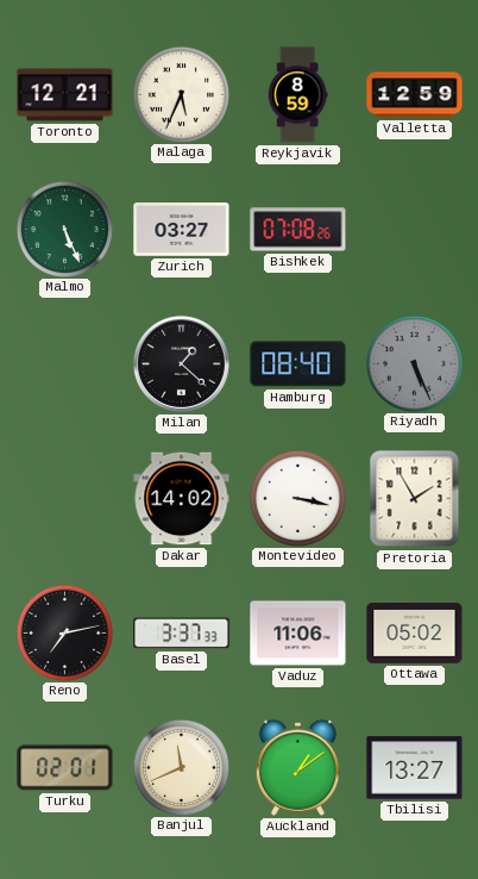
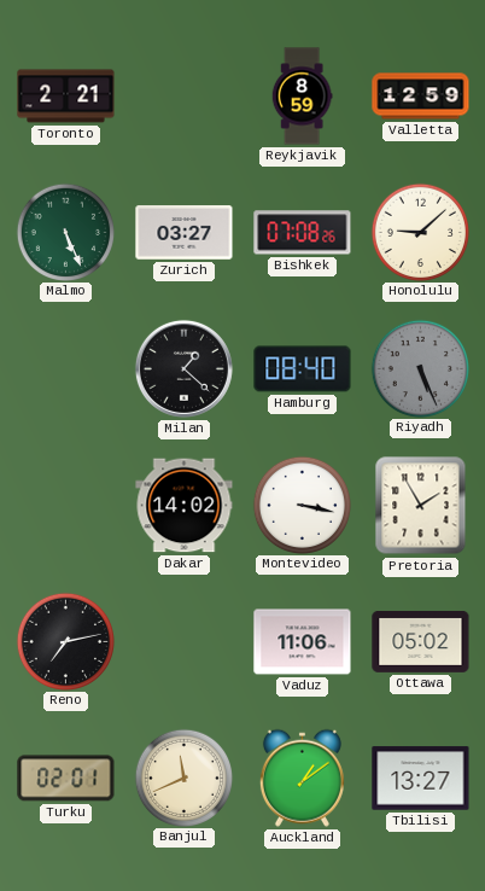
Toronto: 12:21 -> 2:21
Malaga: 5:34 -> none
Honolulu: none -> 9:08
Basel: 3:37 -> none
